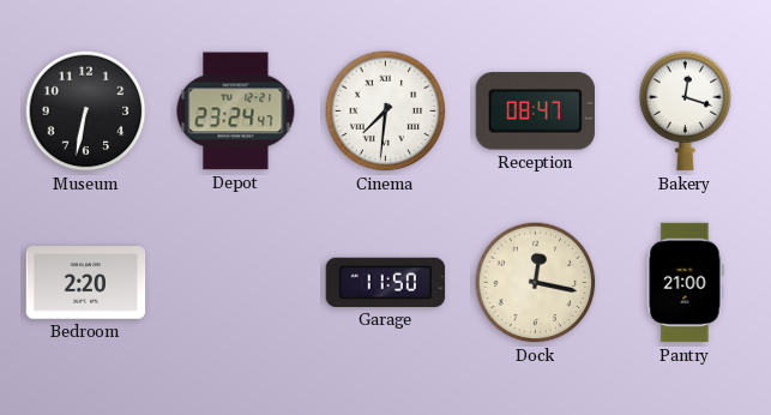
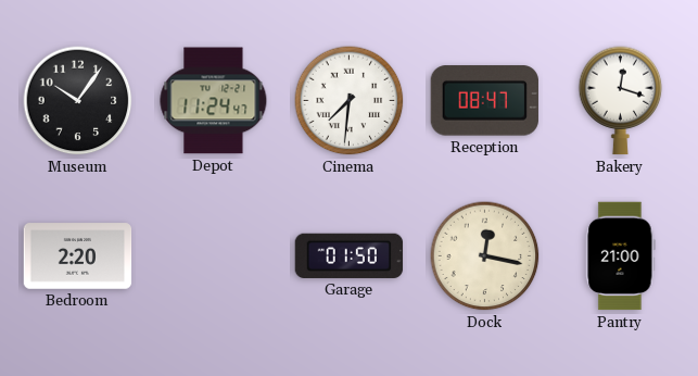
Museum: 6:32 -> 10:06
Depot: 23:24 -> 11:24
Garage: 11:50 -> 01:50
